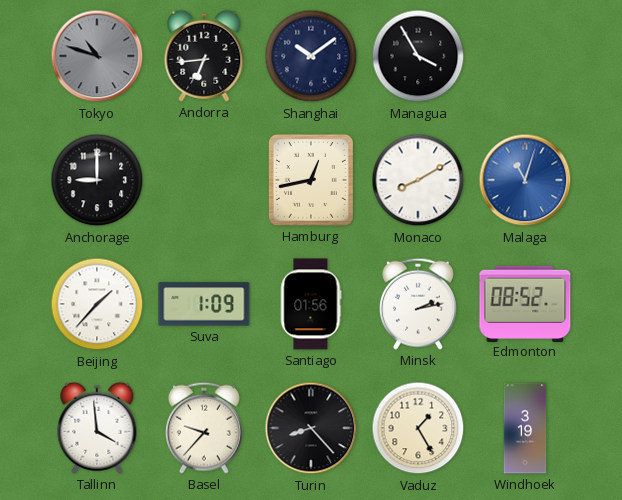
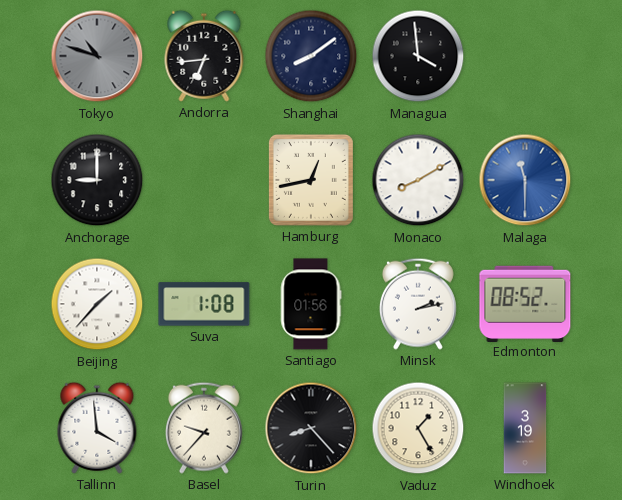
Shanghai: 10:09 -> 8:09
Managua: 3:55 -> 3:59
Malaga: 11:03 -> 11:30
Suva: 1:09 -> 1:08
